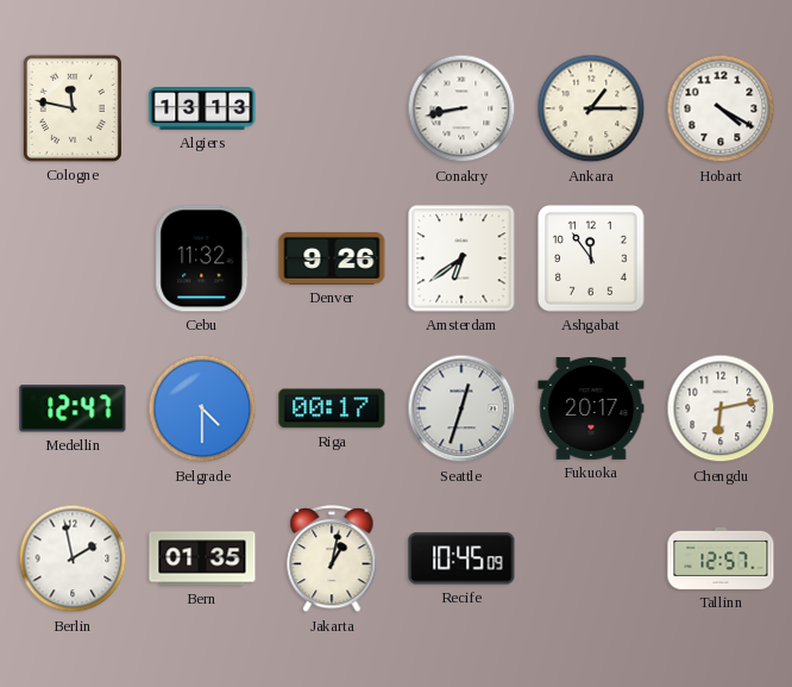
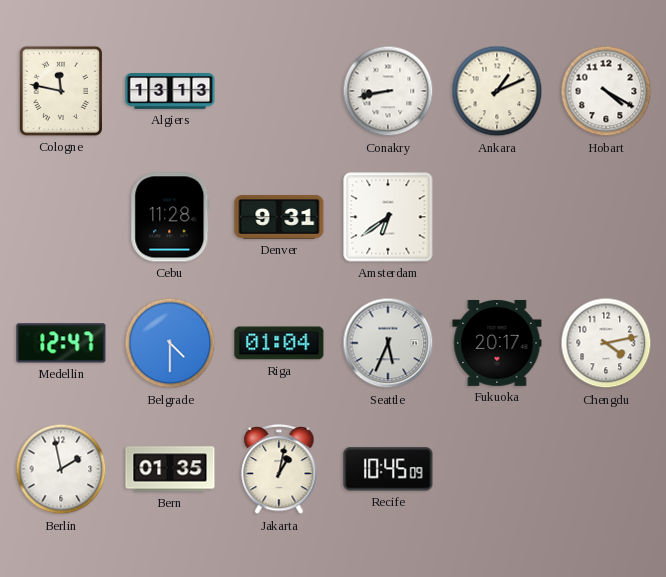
Ankara: 1:15 -> 1:11
Cebu: 11:32 -> 11:28
Denver: 9:26 -> 9:31
Ashgabat: 11:54 -> none
Riga: 00:17 -> 01:04
Seattle: 12:33 -> 5:34
Chengdu: 6:13 -> 4:13
Tallinn: 12:57 -> none
